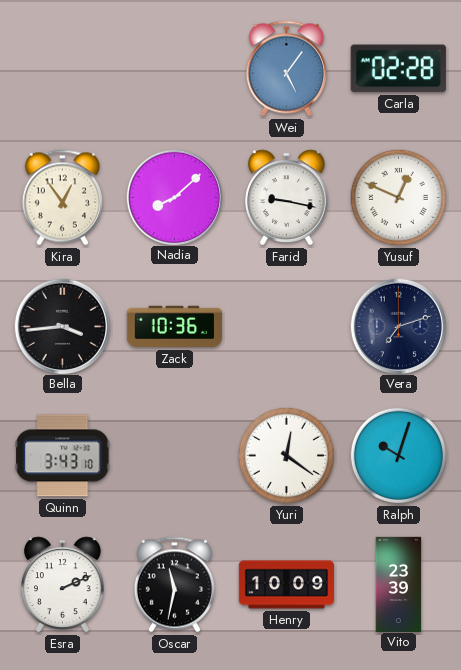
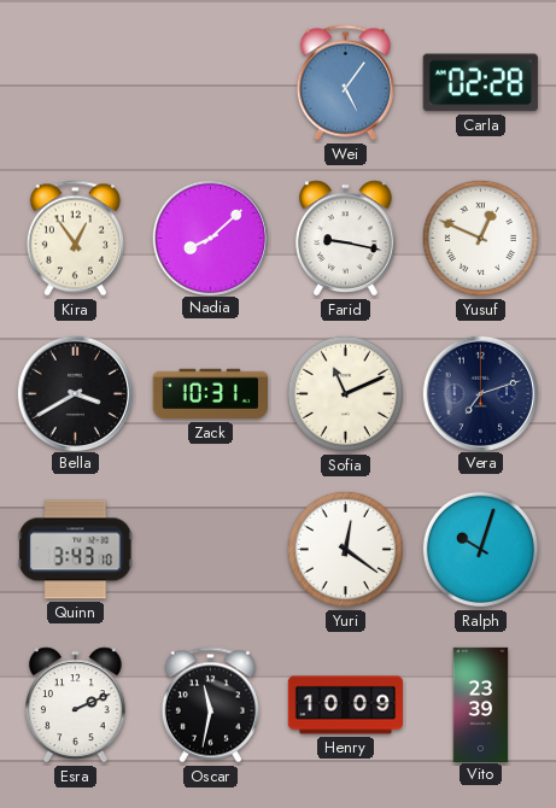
Bella: 3:44 -> 3:40
Zack: 10:36 -> 10:31
Sofia: none -> 11:11
